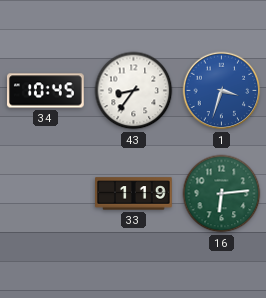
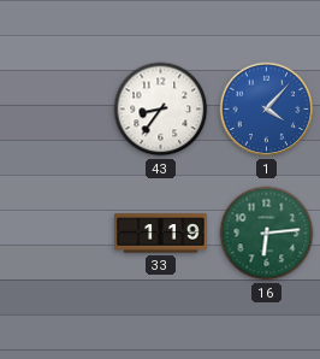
34: 10:45 -> none
1: 3:33 -> 4:07
